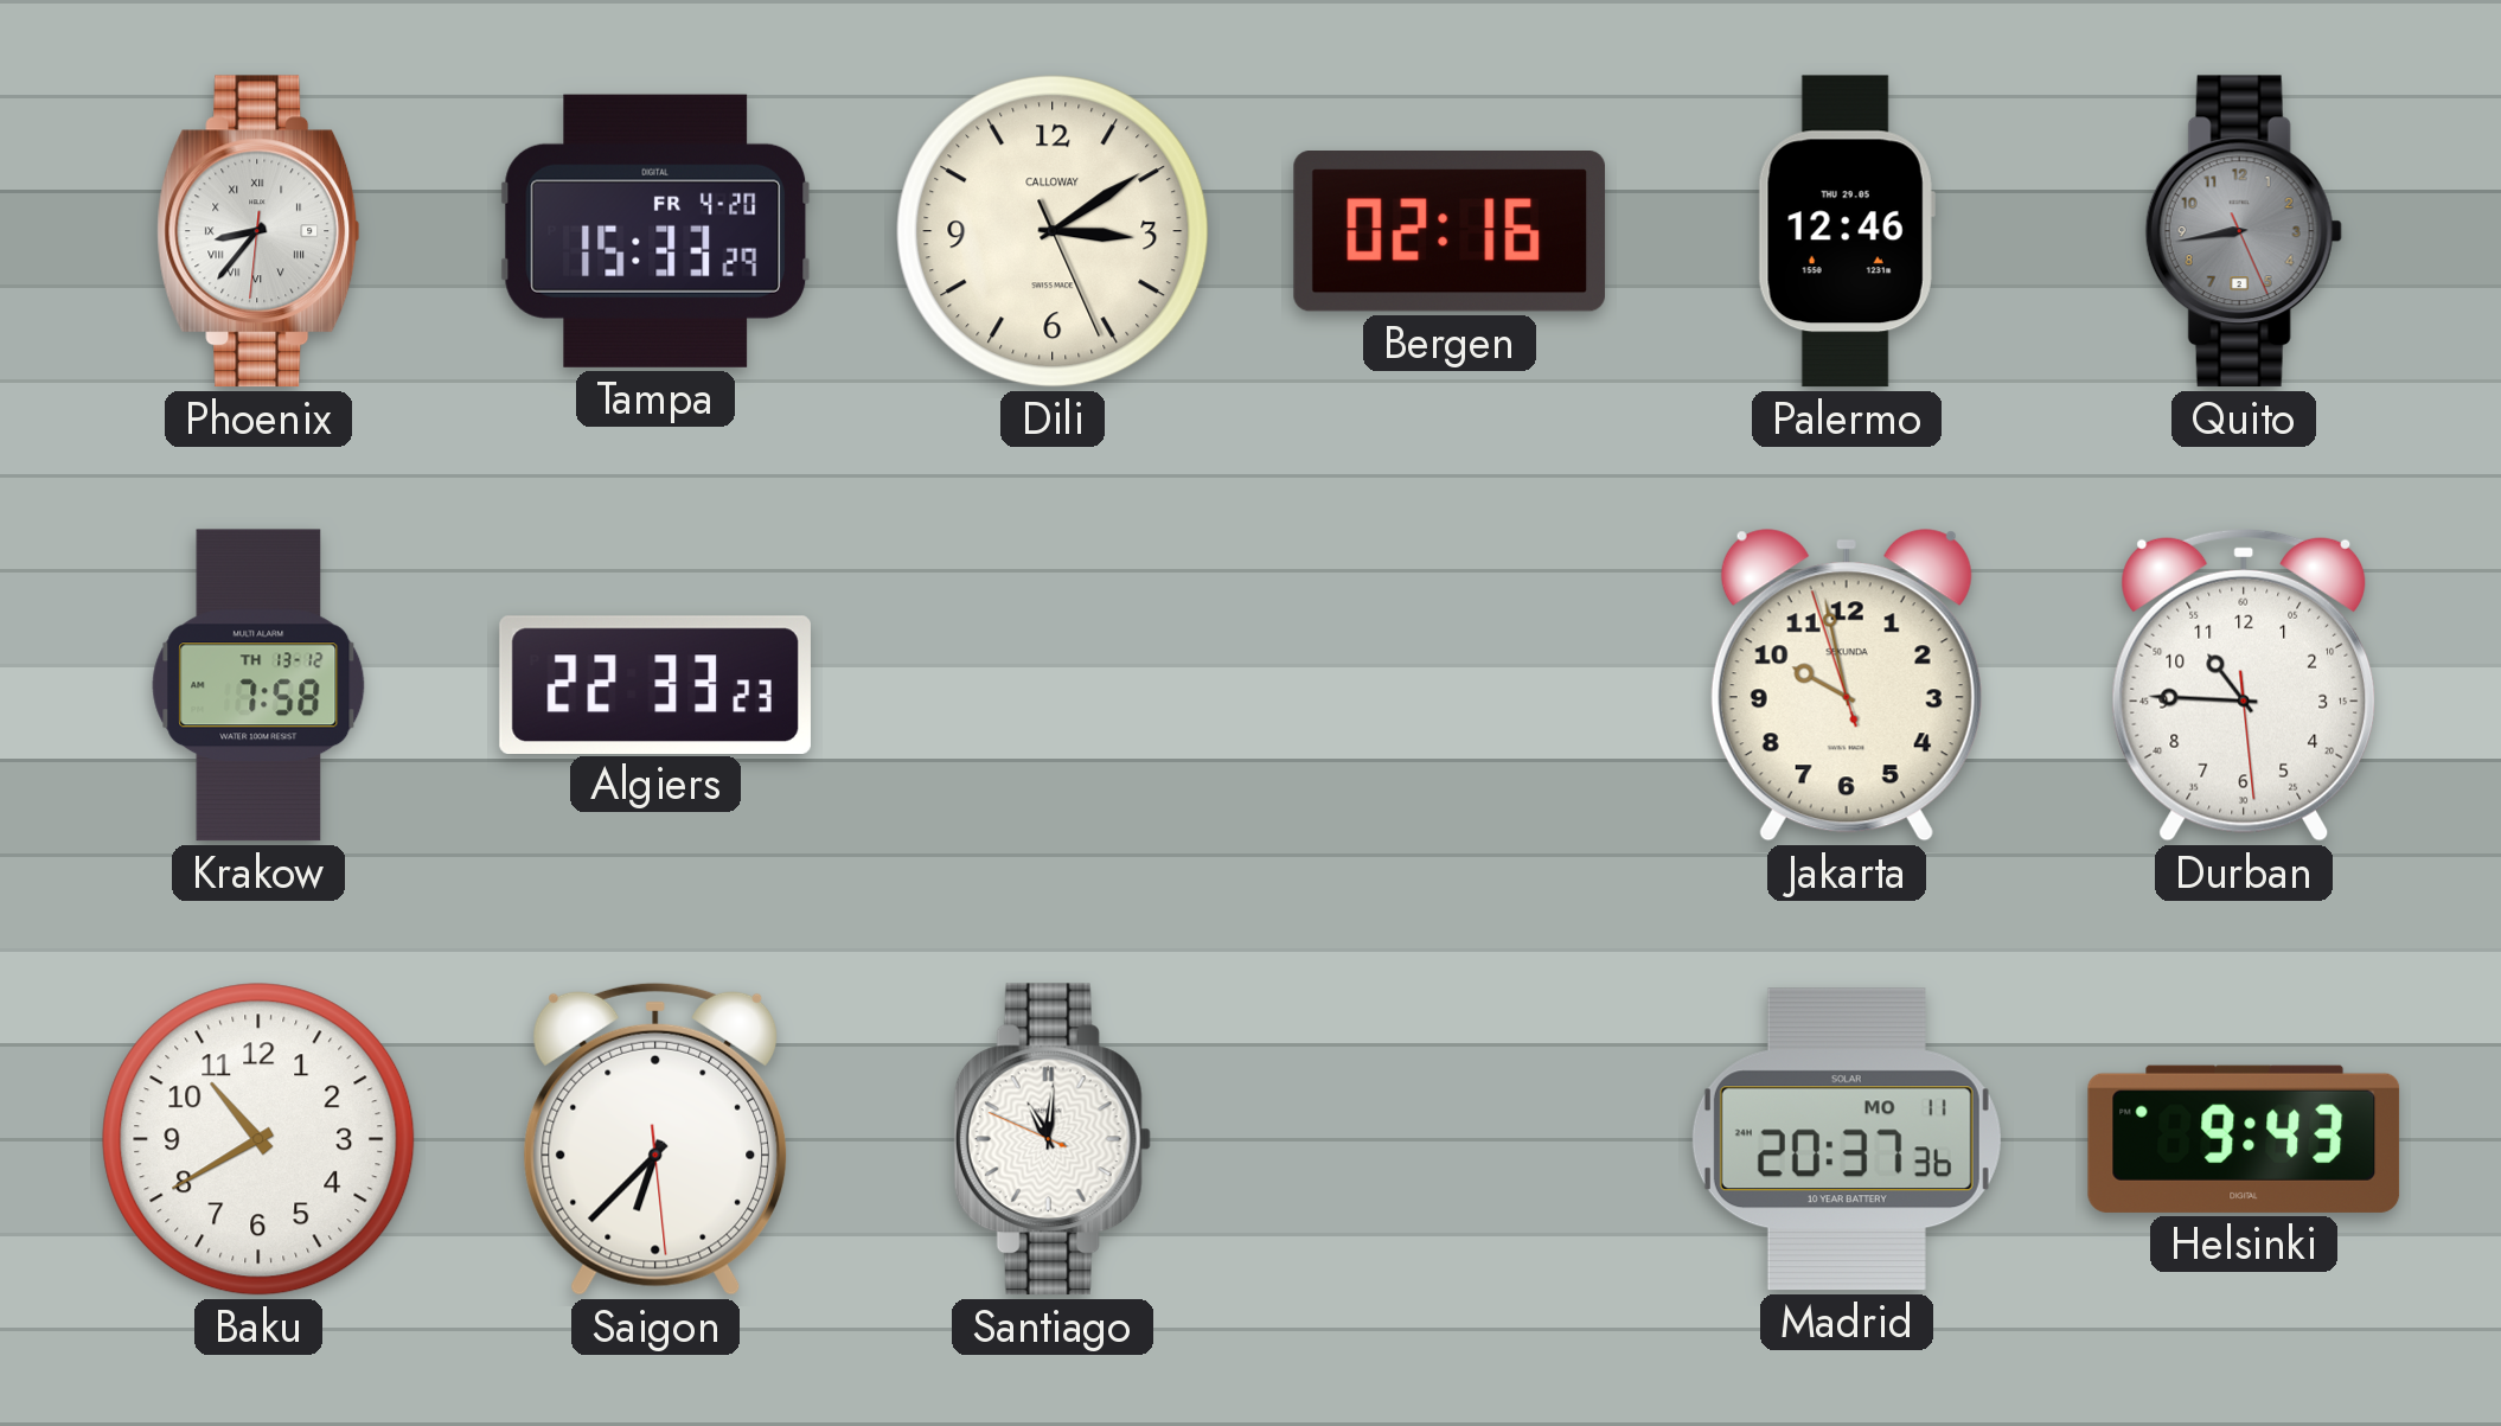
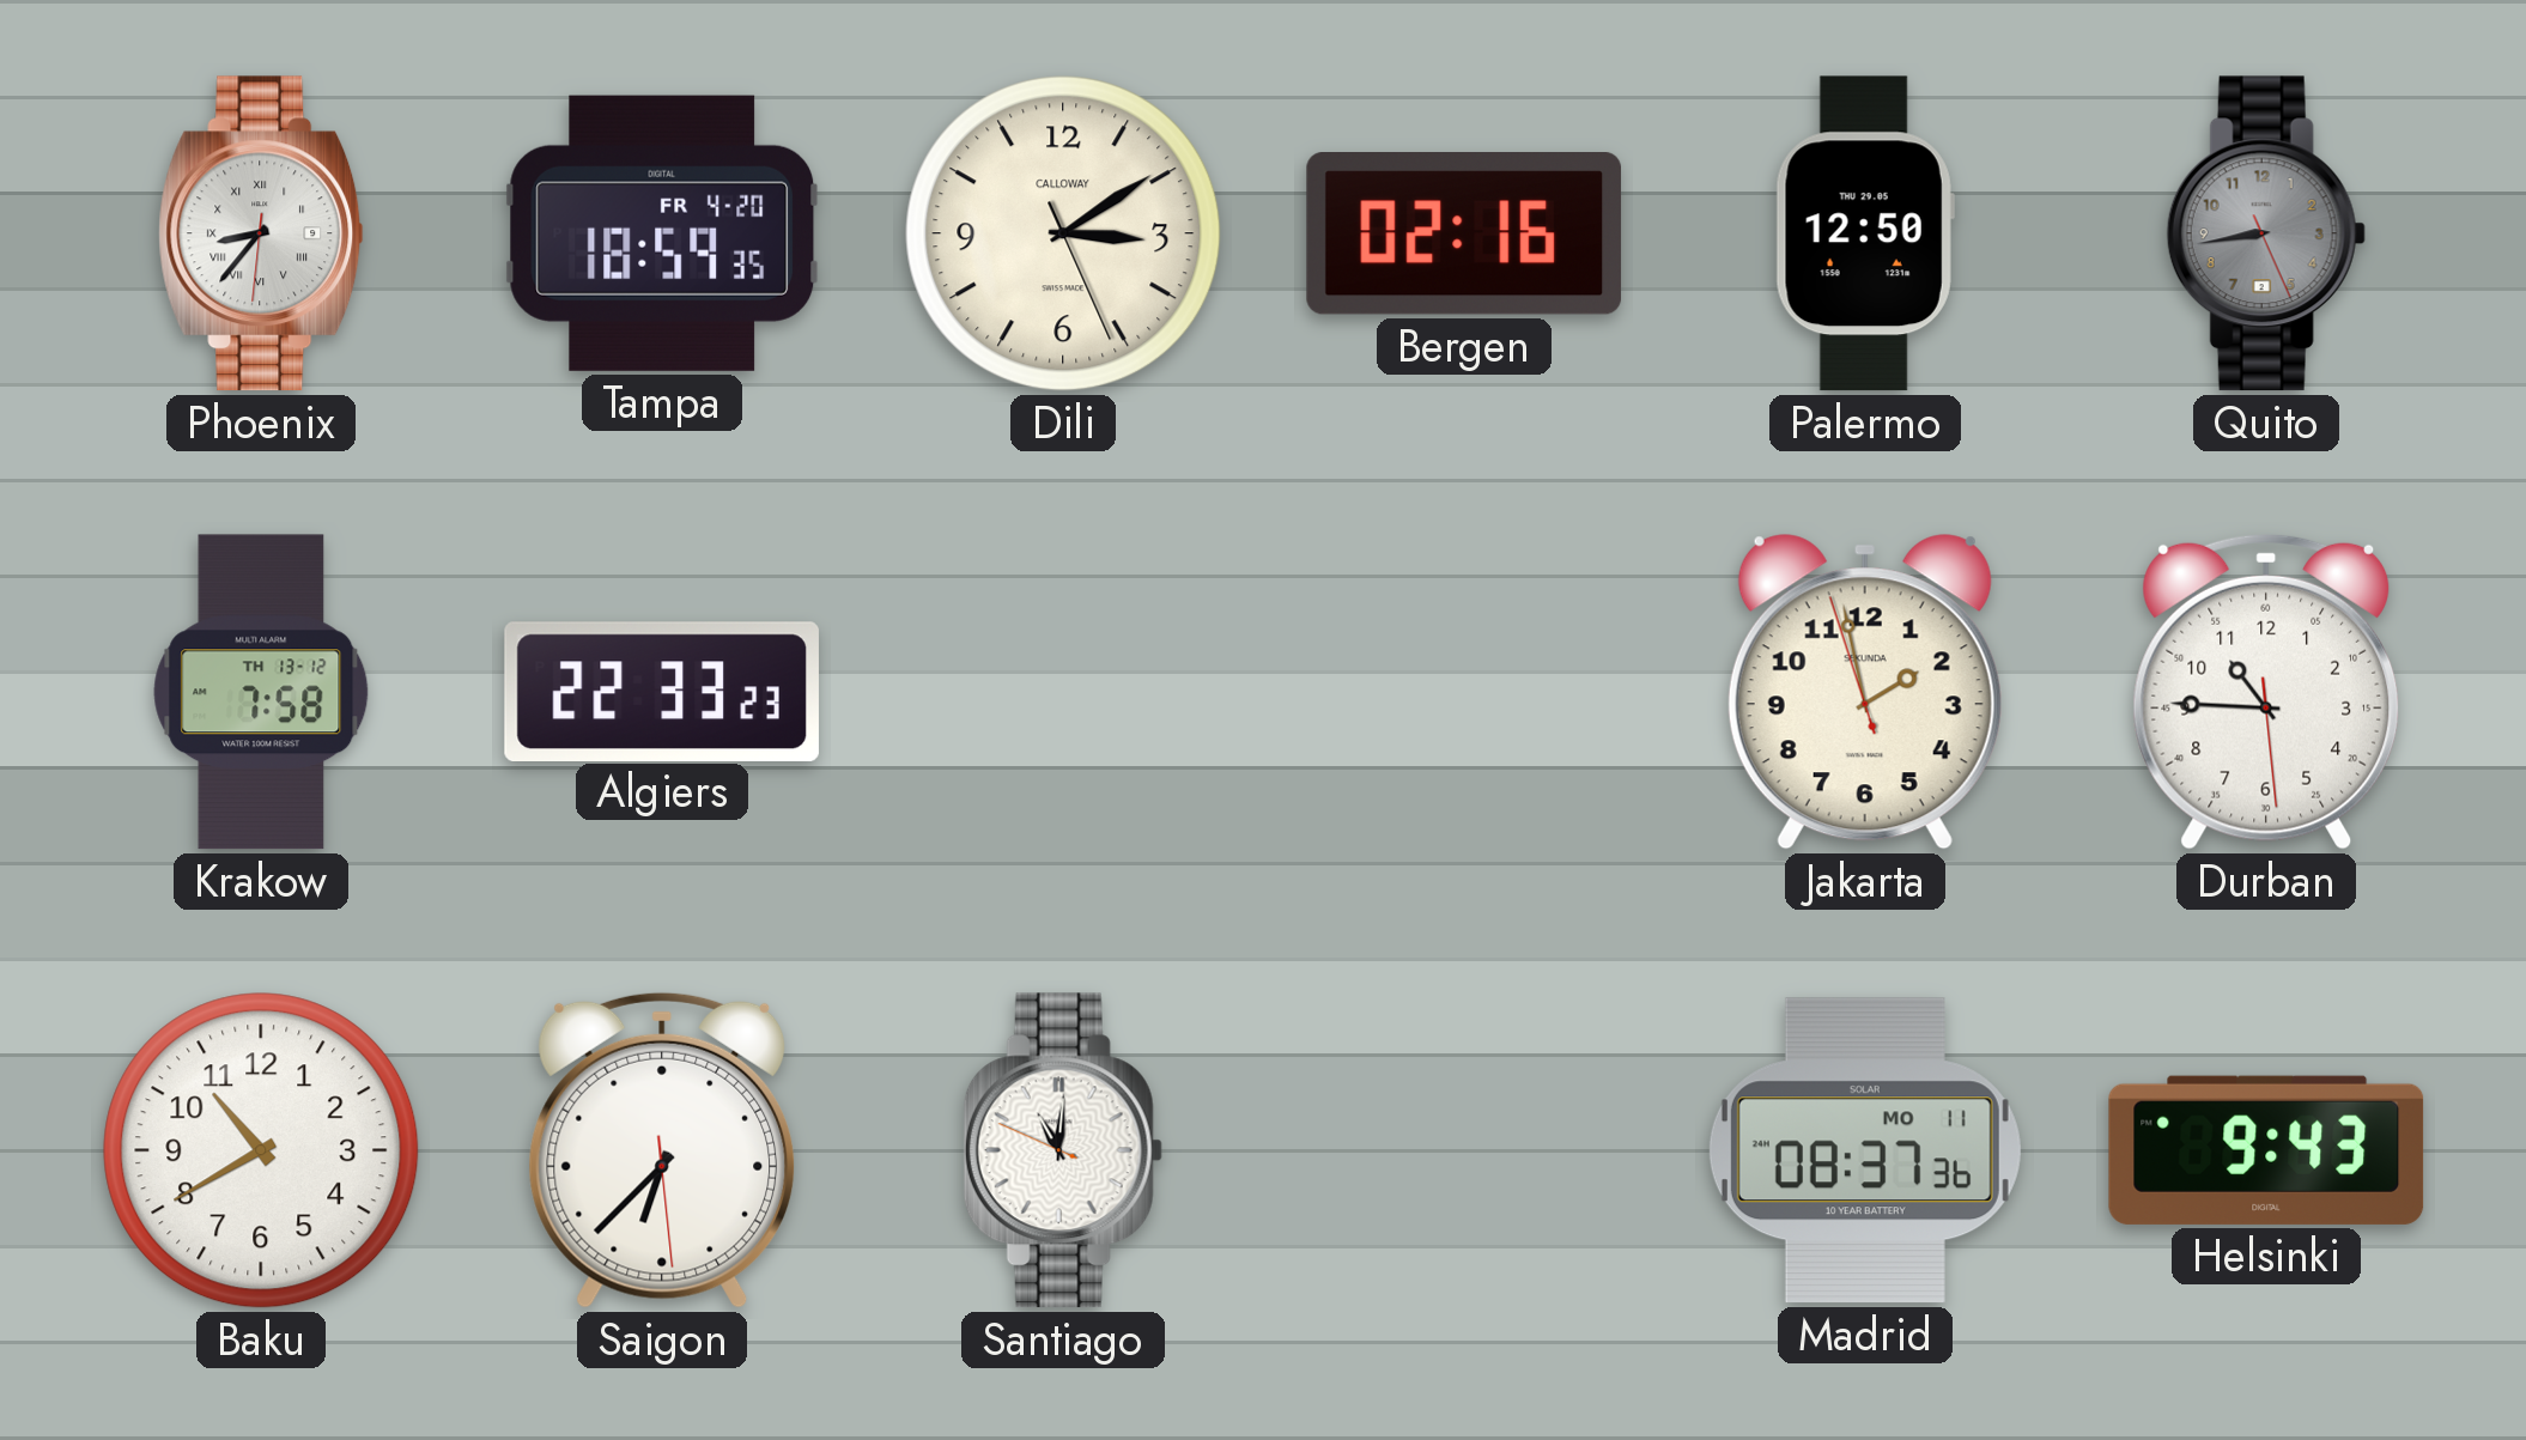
Tampa: 15:33 -> 18:59
Palermo: 12:46 -> 12:50
Jakarta: 9:57 -> 1:57
Madrid: 20:37 -> 08:37
